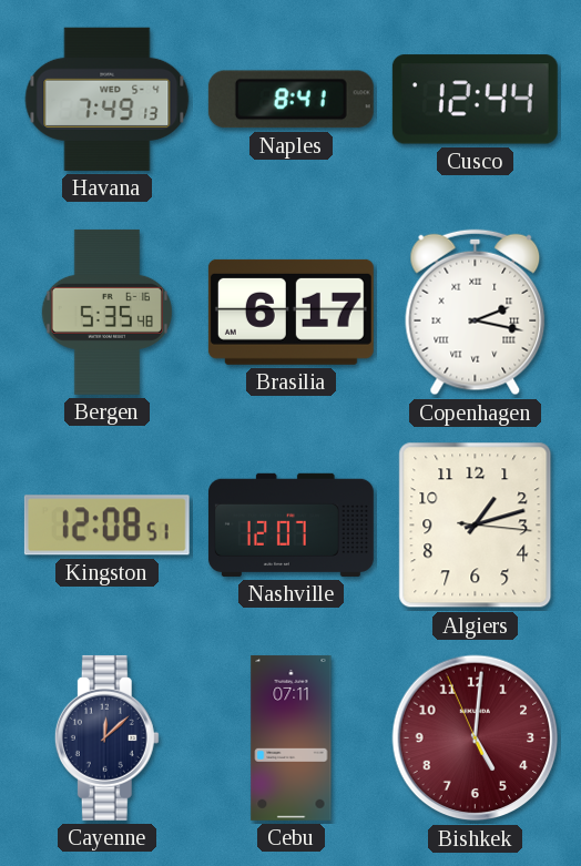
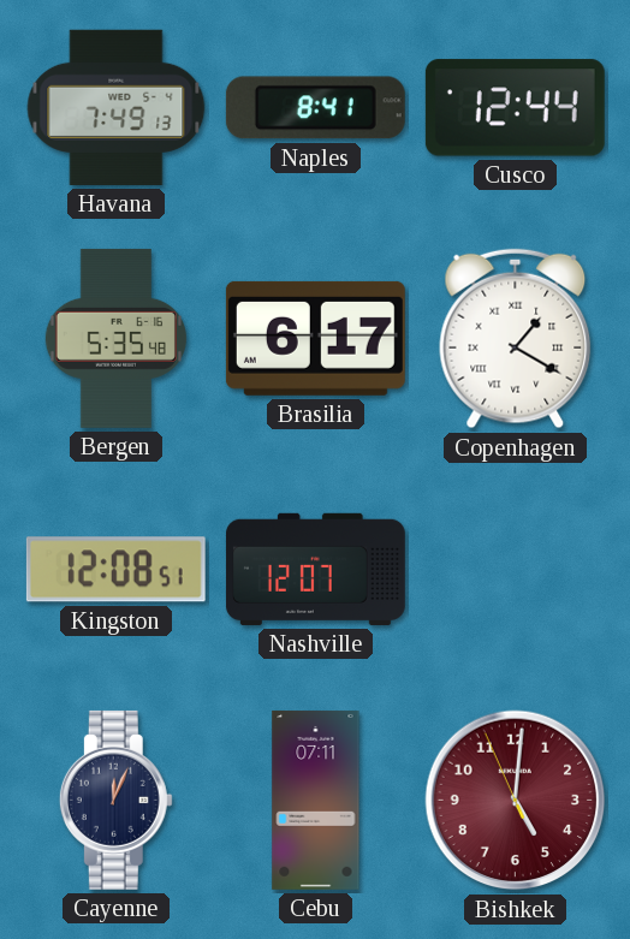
Copenhagen: 2:17 -> 1:20
Algiers: 1:12 -> none
Cayenne: 12:08 -> 12:04
